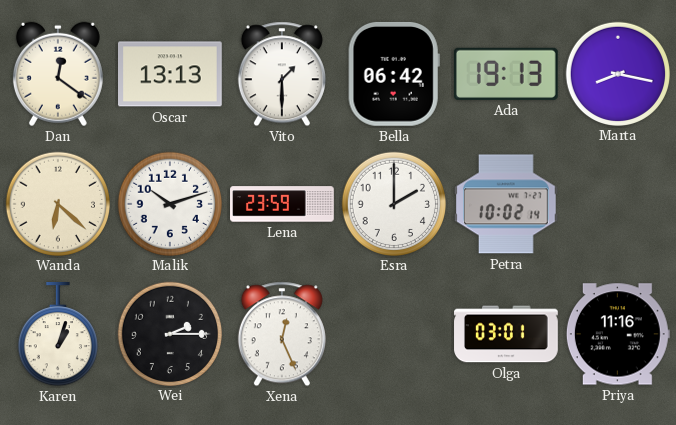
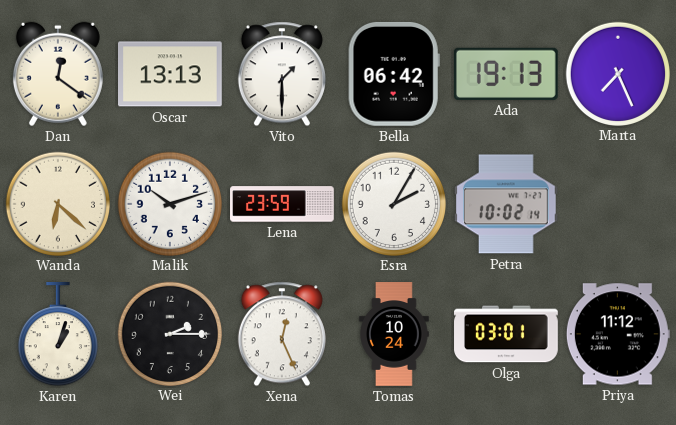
Marta: 8:17 -> 7:26
Esra: 2:00 -> 2:05
Tomas: none -> 10:24
Priya: 11:16 -> 11:12
